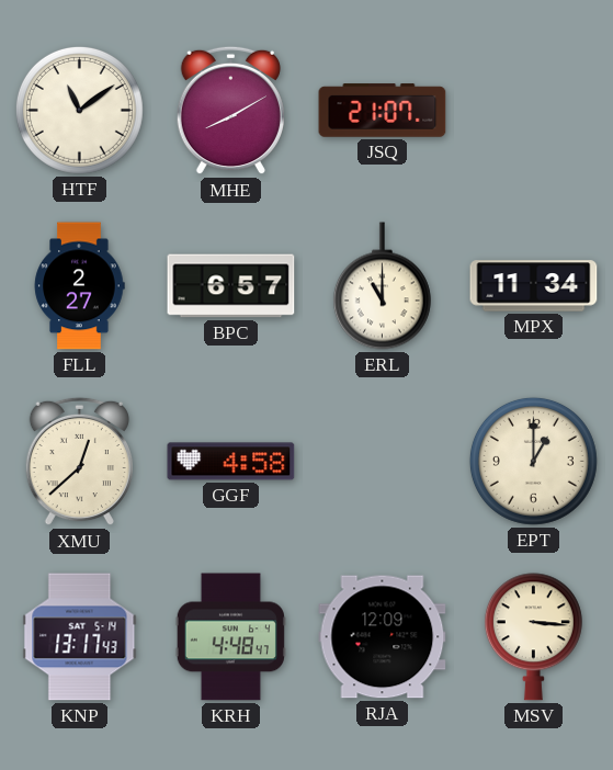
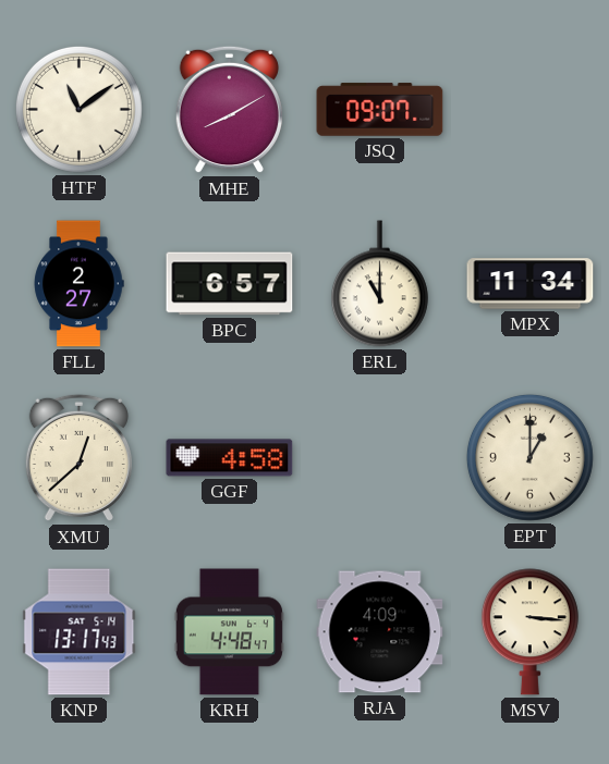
JSQ: 21:07 -> 09:07
RJA: 12:09 -> 4:09
